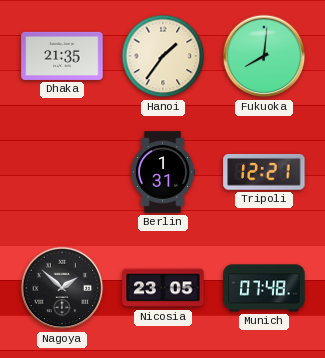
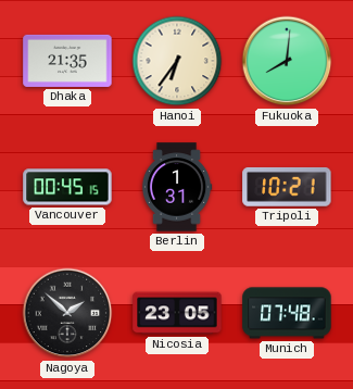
Hanoi: 1:36 -> 6:36
Vancouver: none -> 00:45
Tripoli: 12:21 -> 10:21
